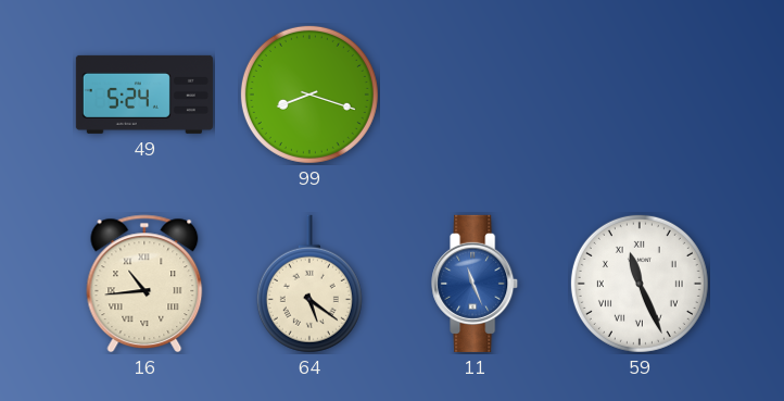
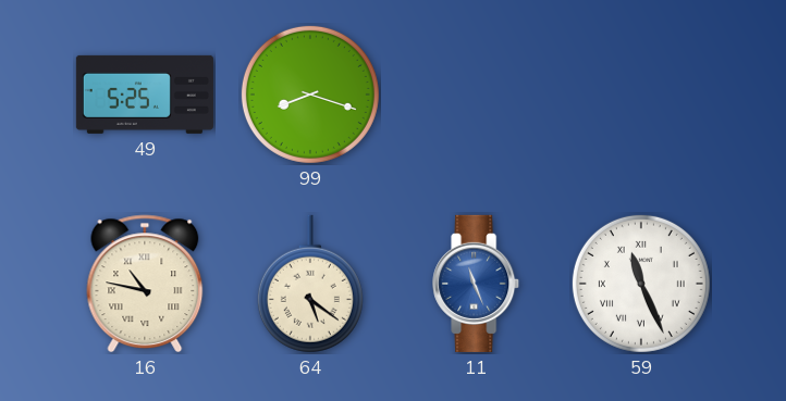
49: 5:24 -> 5:25
16: 10:44 -> 10:47
